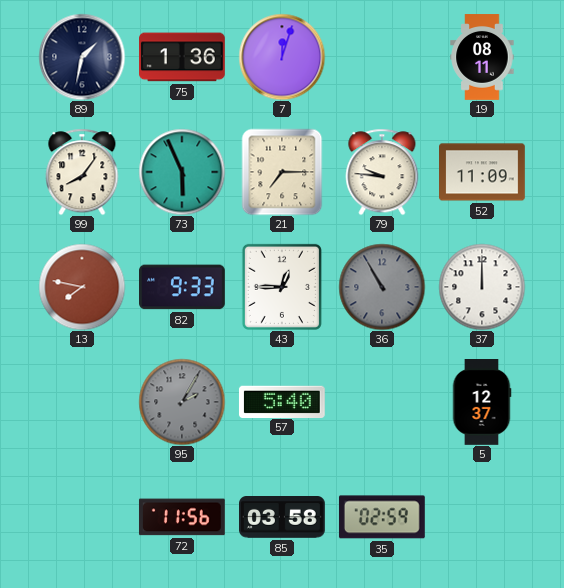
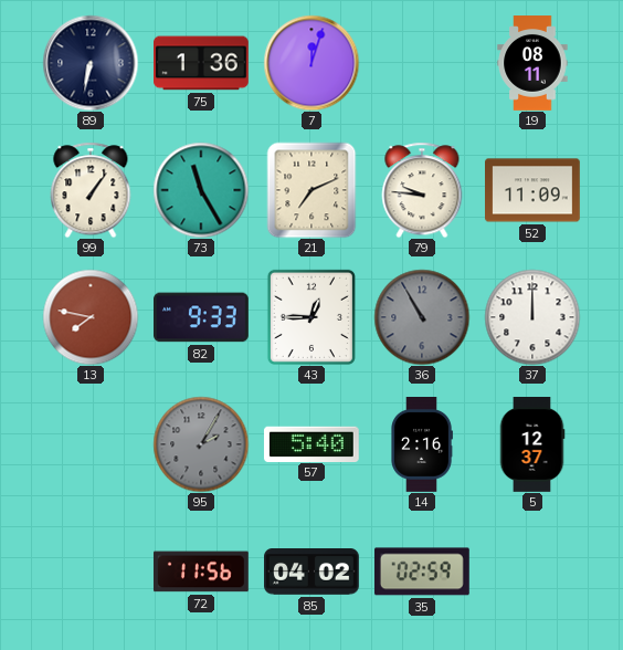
89: 1:32 -> 6:32
99: 8:06 -> 1:06
73: 5:56 -> 11:25
21: 7:15 -> 7:11
14: none -> 2:16
85: 03:58 -> 04:02
